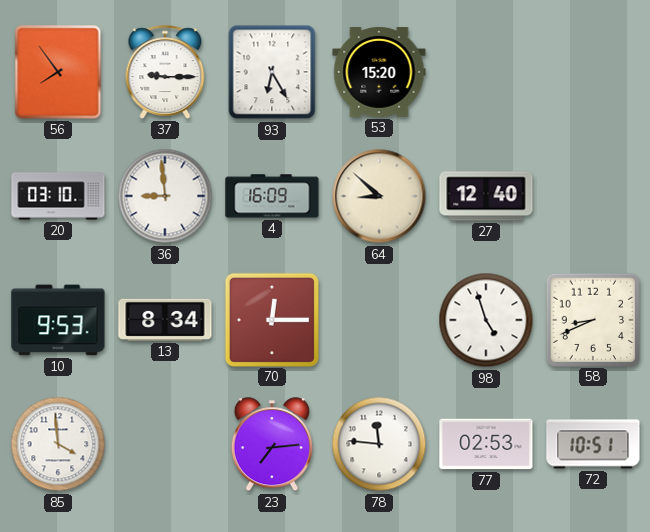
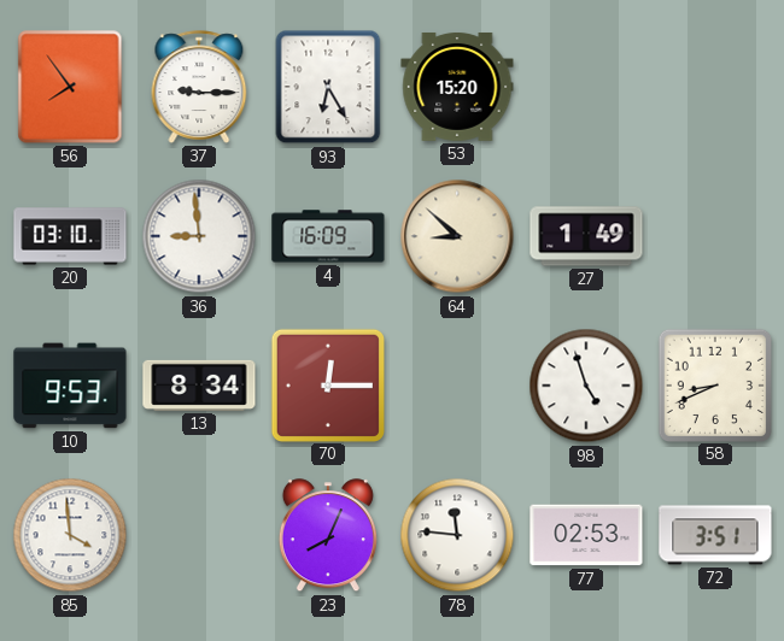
27: 12:40 -> 1:49
23: 7:14 -> 8:04
72: 10:51 -> 3:51
